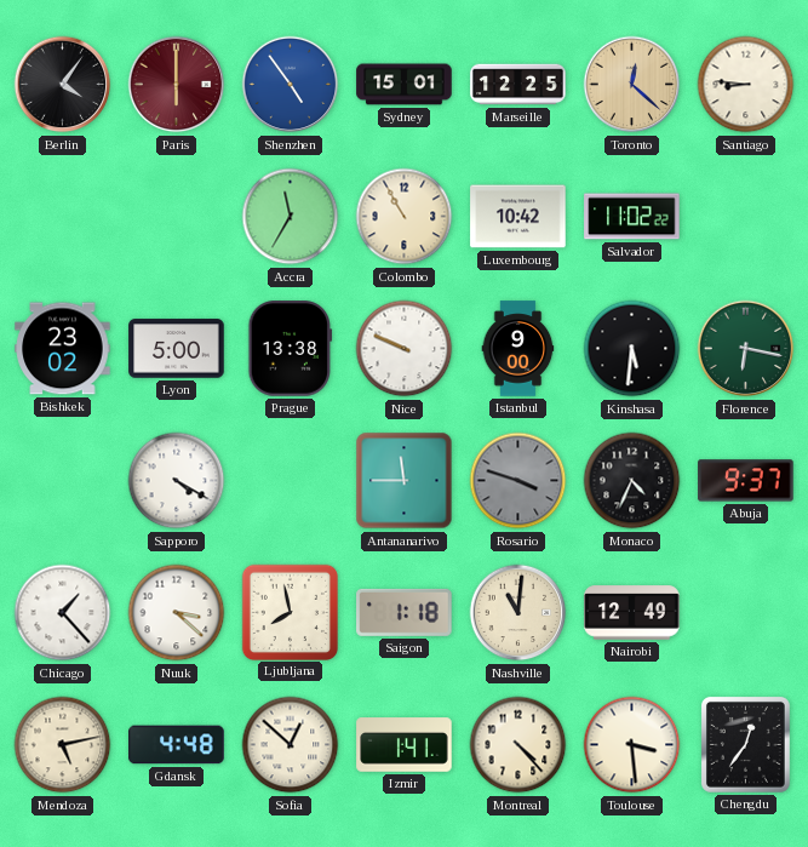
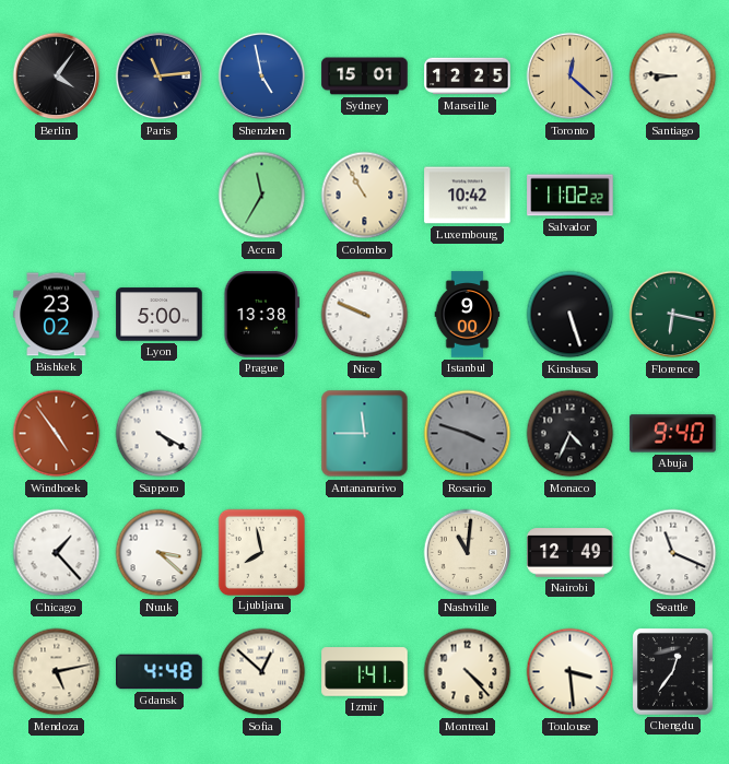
Paris: 6:00 -> 11:14
Paris dial: burgundy -> navy
Shenzhen: 4:54 -> 4:58
Kinshasa: 5:31 -> 5:27
Windhoek: none -> 4:54
Abuja: 9:37 -> 9:40
Saigon: 1:18 -> none
Seattle: none -> 11:19
